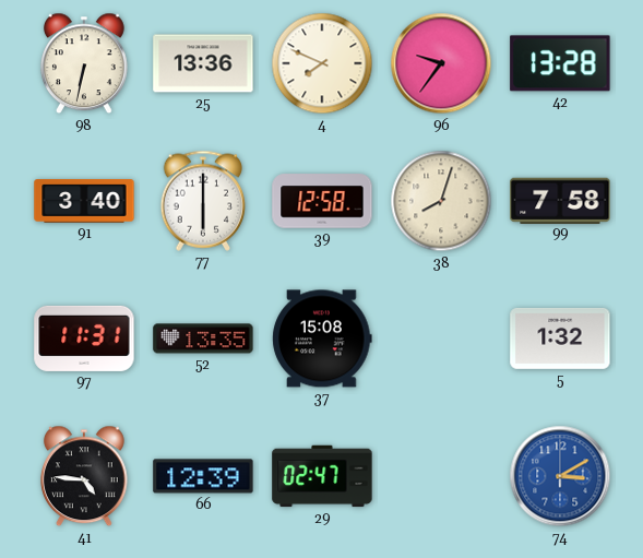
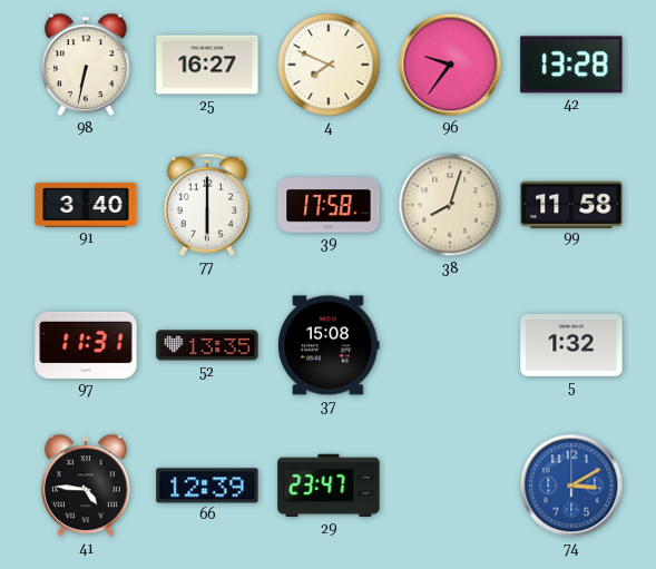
25: 13:36 -> 16:27
39: 12:58 -> 17:58
99: 7:58 -> 11:58
29: 02:47 -> 23:47
